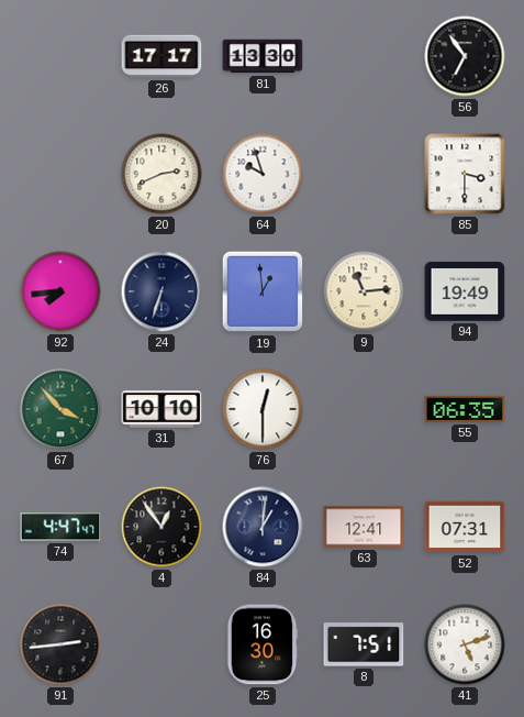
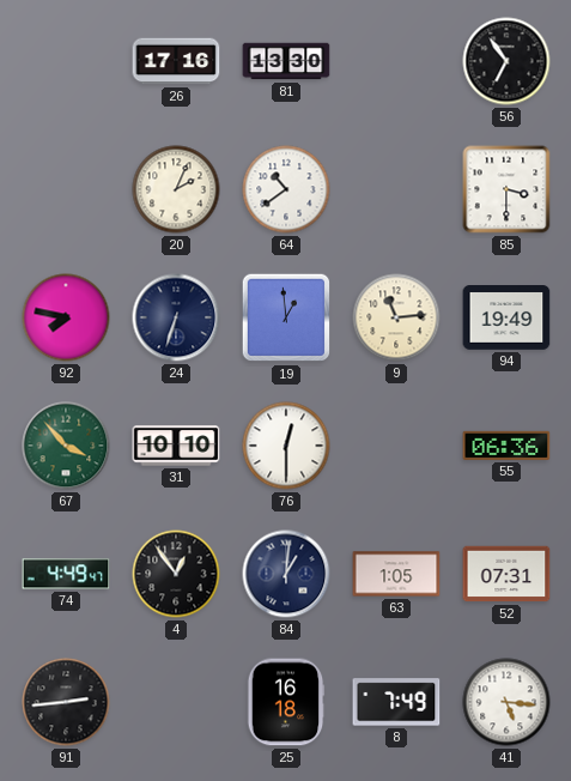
26: 17:17 -> 17:16
20: 2:41 -> 2:04
64: 9:57 -> 10:39
92: 7:44 -> 7:47
55: 06:35 -> 06:36
74: 4:47 -> 4:49
63: 12:41 -> 1:05
25: 16:30 -> 16:18
8: 7:51 -> 7:49
41: 5:12 -> 5:16
